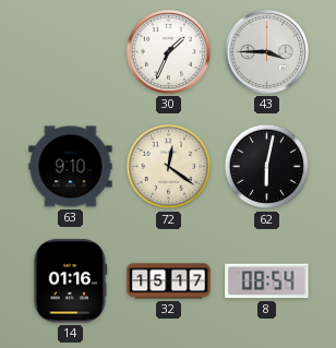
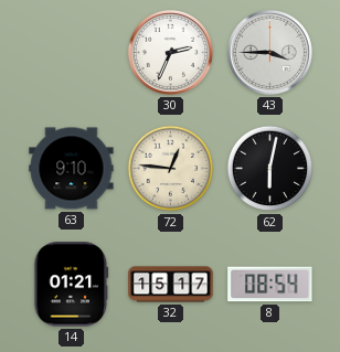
30: 1:34 -> 2:34
72: 12:21 -> 12:46
14: 01:16 -> 01:21
